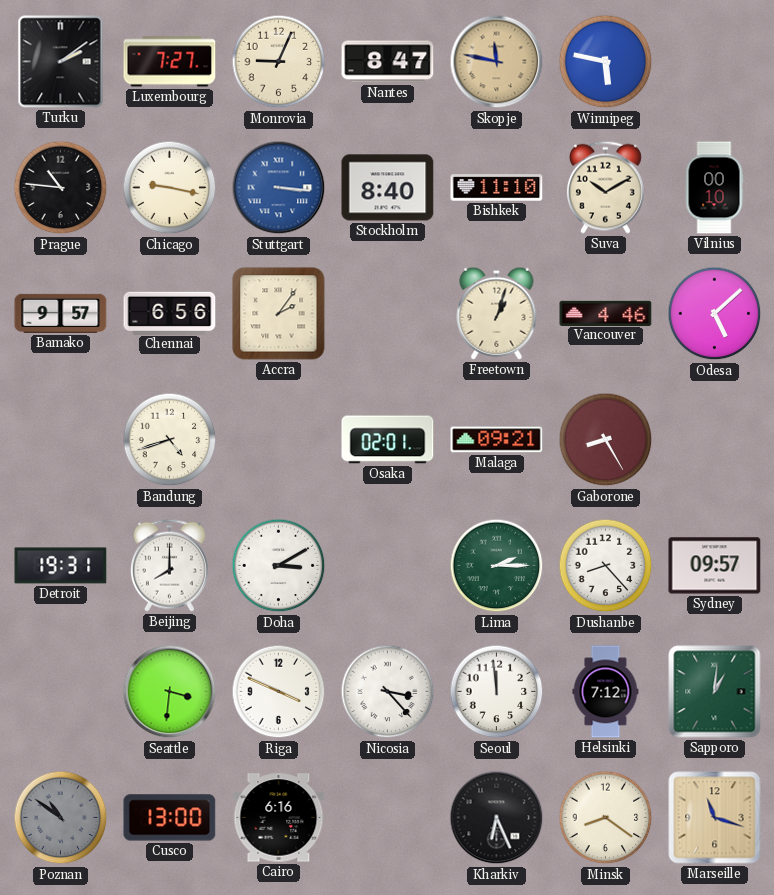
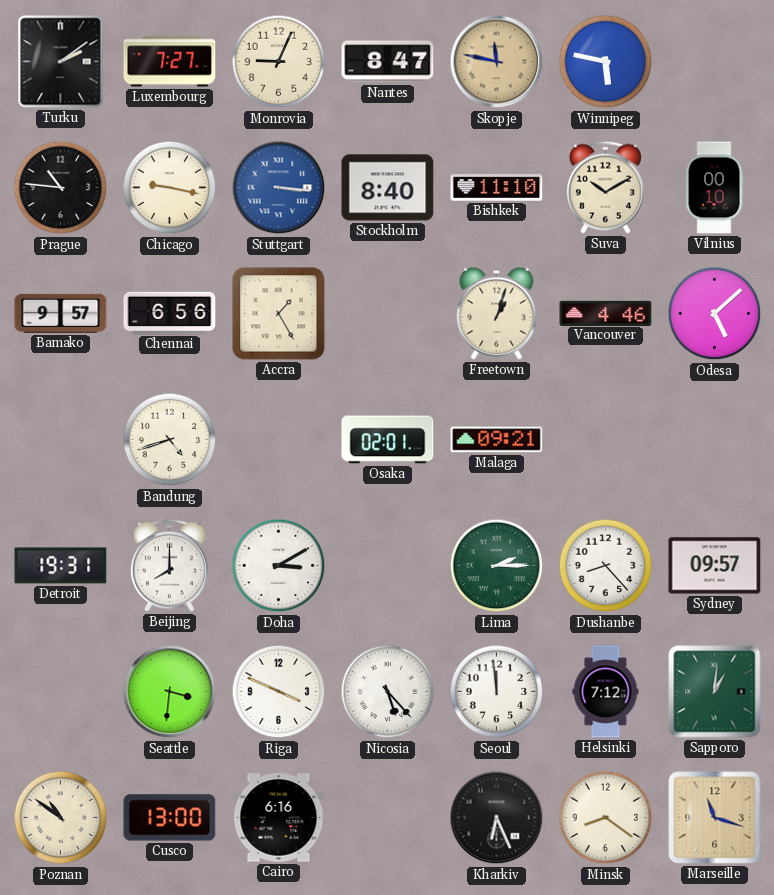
Accra: 2:06 -> 1:25
Gaborone: 8:25 -> none
Nicosia: 3:23 -> 5:23
Poznan dial: grey -> cream
